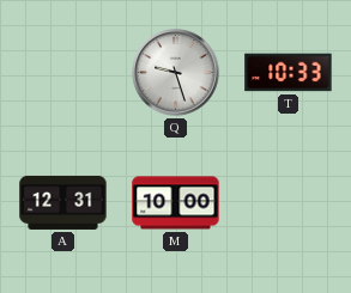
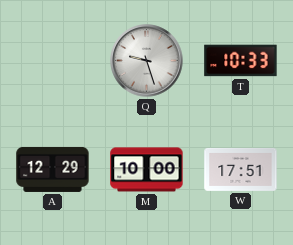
A: 12:31 -> 12:29
W: none -> 17:51
